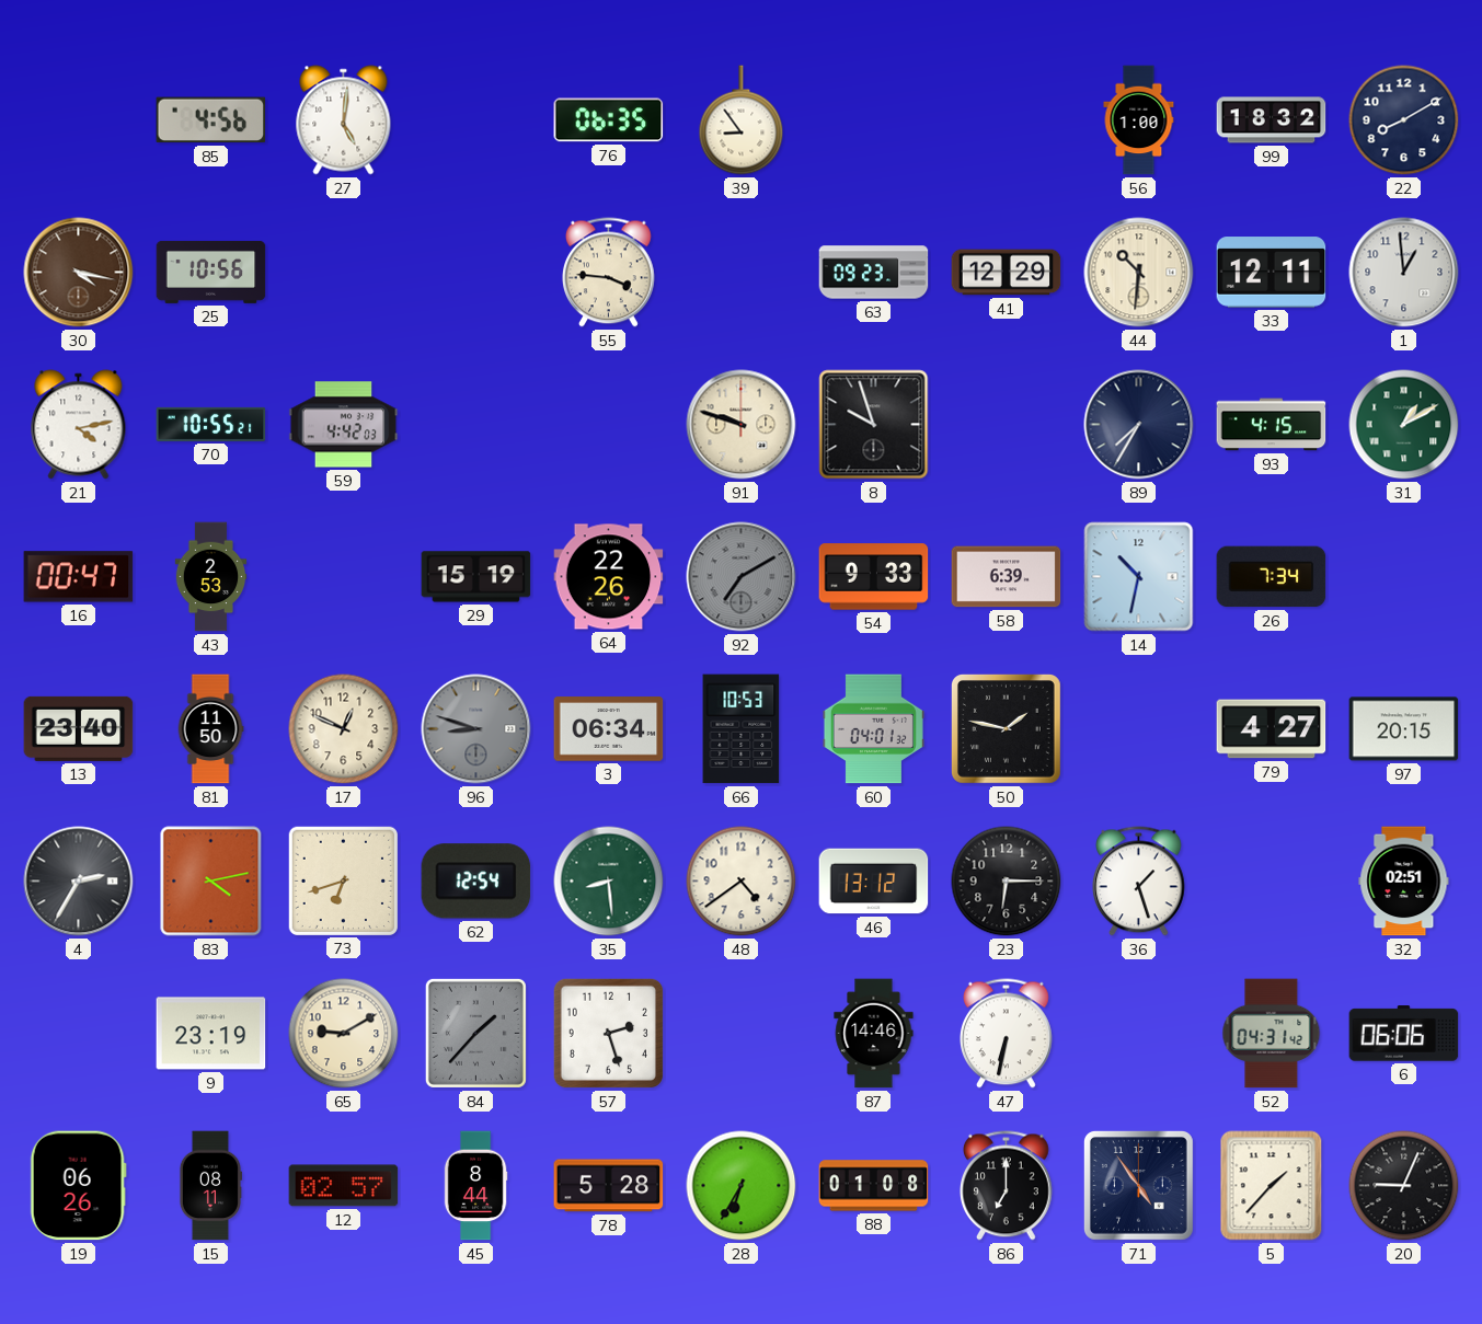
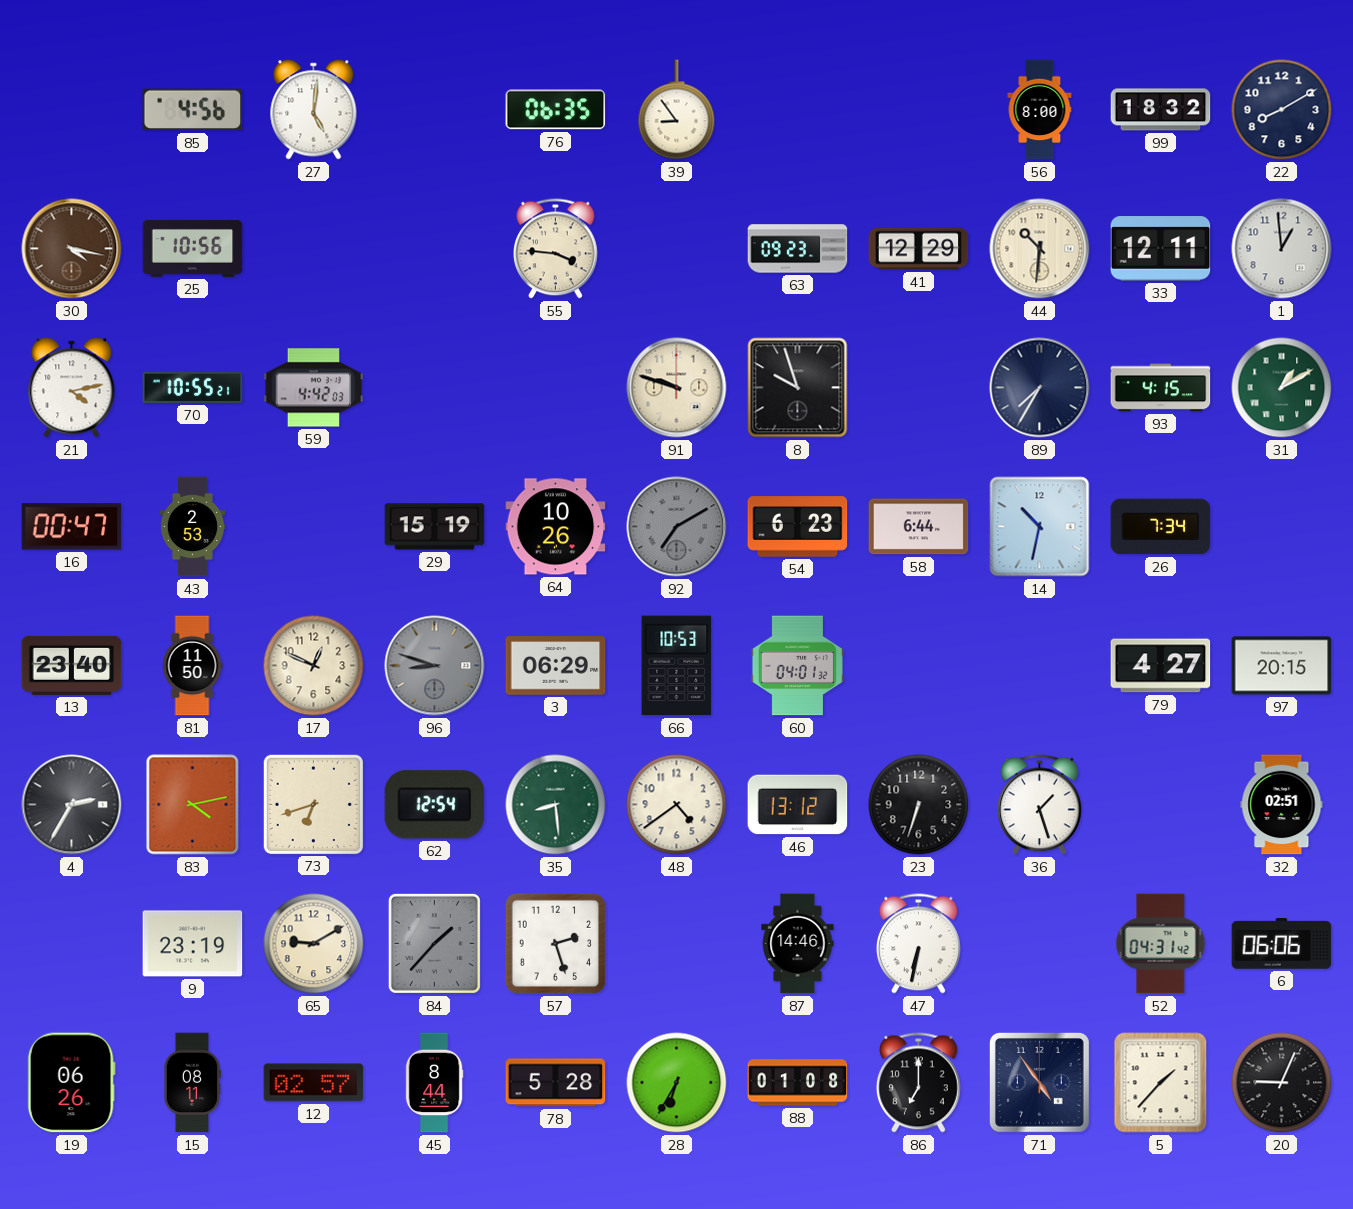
56: 1:00 -> 8:00
64: 22:26 -> 10:26
54: 9:33 -> 6:23
58: 6:39 -> 6:44
3: 06:34 -> 06:29
50: 1:47 -> none
23: 6:15 -> 6:33
